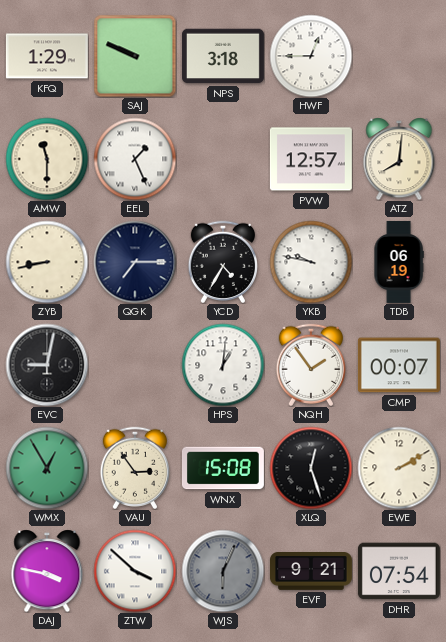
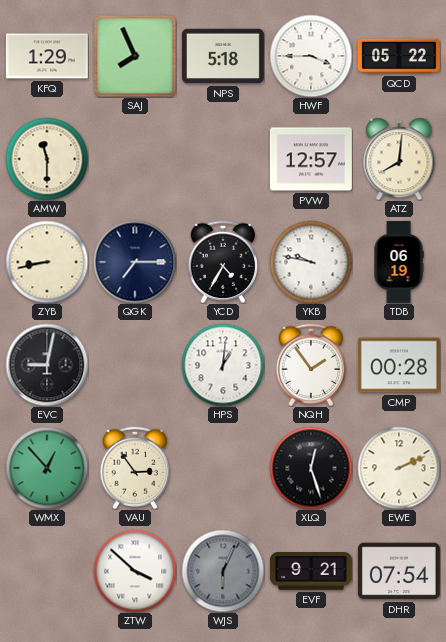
SAJ: 9:49 -> 7:56
NPS: 3:18 -> 5:18
HWF: 12:45 -> 3:45
QCD: none -> 05:22
EEL: 1:26 -> none
CMP: 00:07 -> 00:28
WMX: 12:55 -> 12:53
WNX: 15:08 -> none
EWE: 2:10 -> 2:11
DAJ: 3:47 -> none
